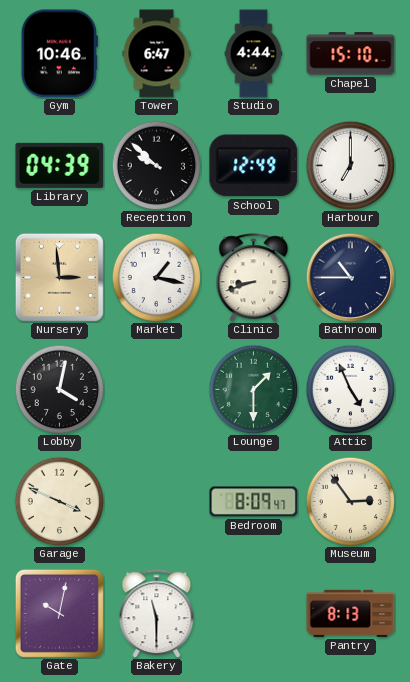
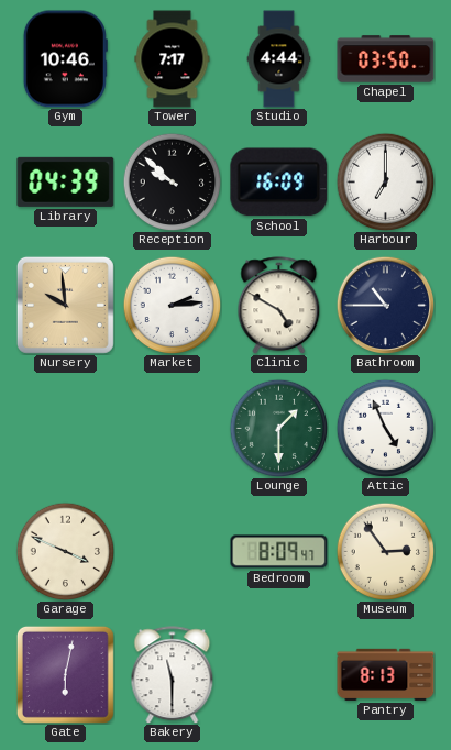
Tower: 6:47 -> 7:17
Chapel: 15:10 -> 03:50
School: 12:49 -> 16:09
Nursery: 2:59 -> 9:59
Market: 1:17 -> 2:14
Clinic: 8:42 -> 4:50
Lobby: 4:02 -> none
Gate: 10:02 -> 6:02
